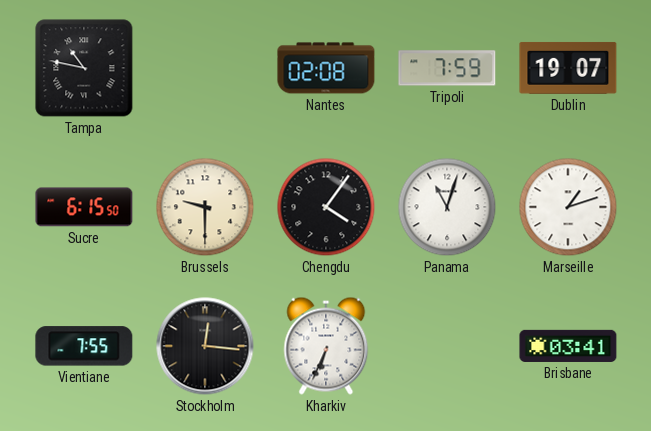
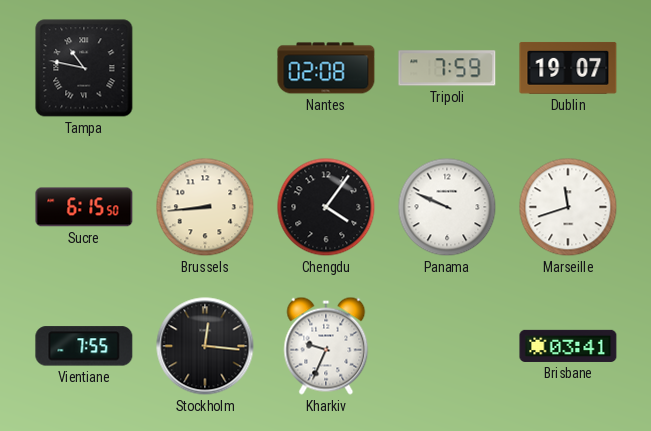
Brussels: 9:30 -> 8:44
Panama: 11:03 -> 9:49
Marseille: 1:12 -> 11:42
Kharkiv: 6:34 -> 9:34
